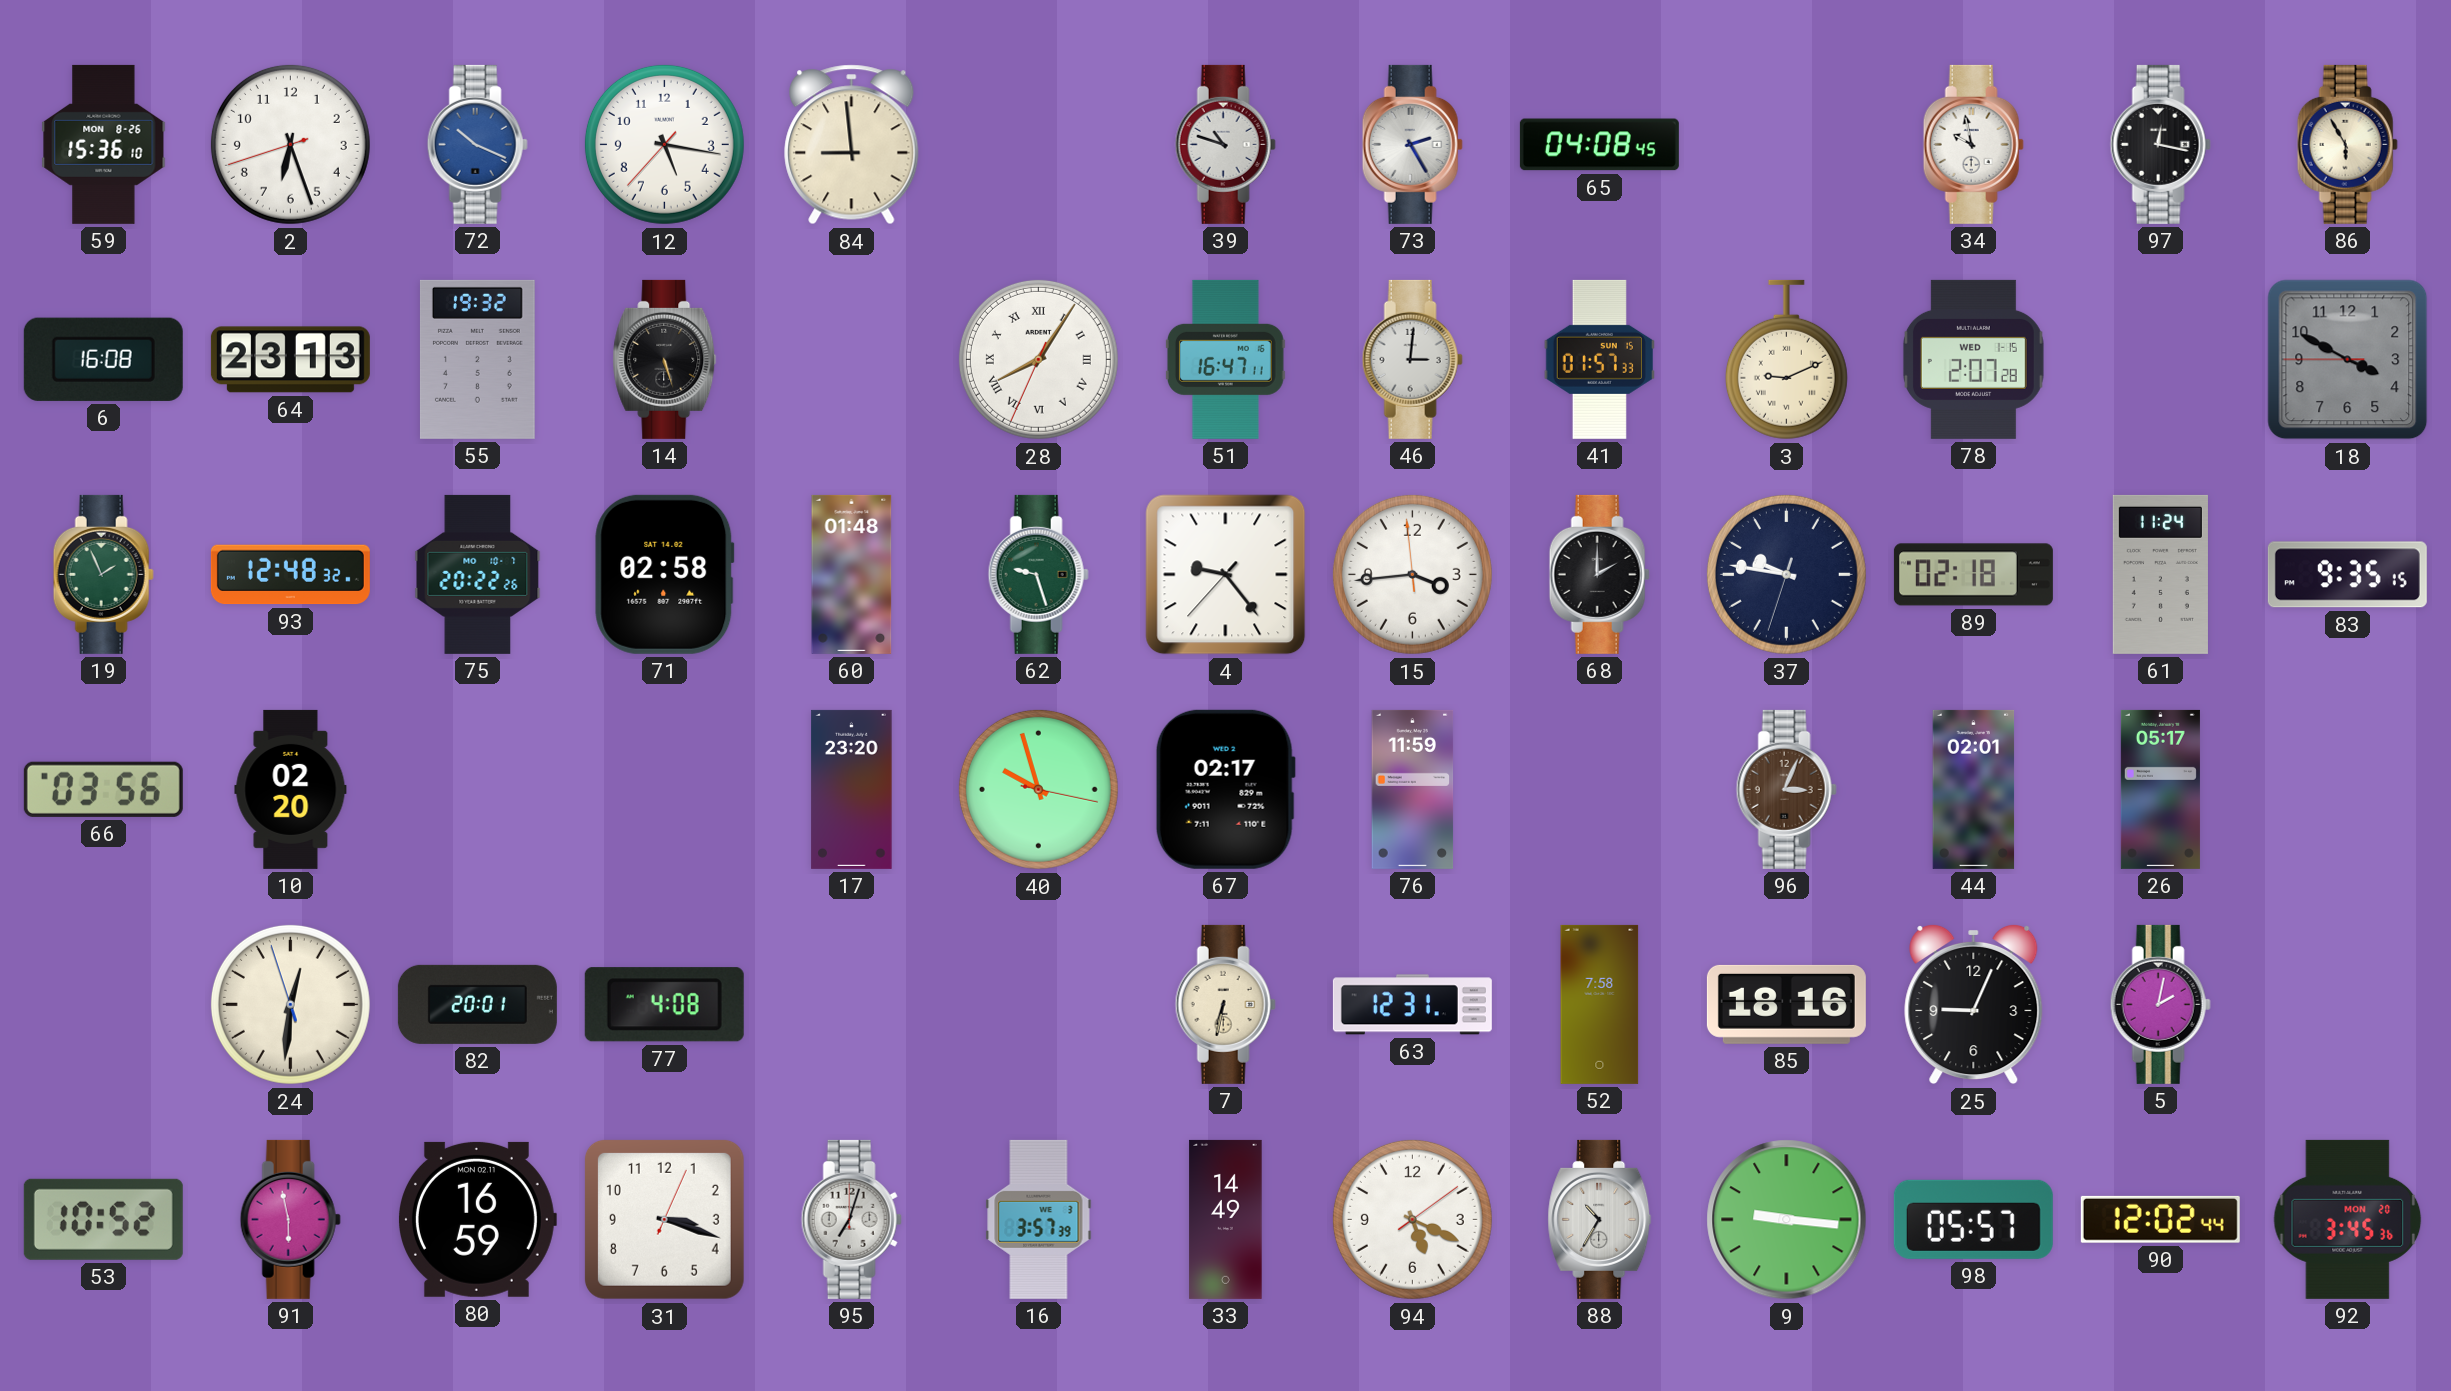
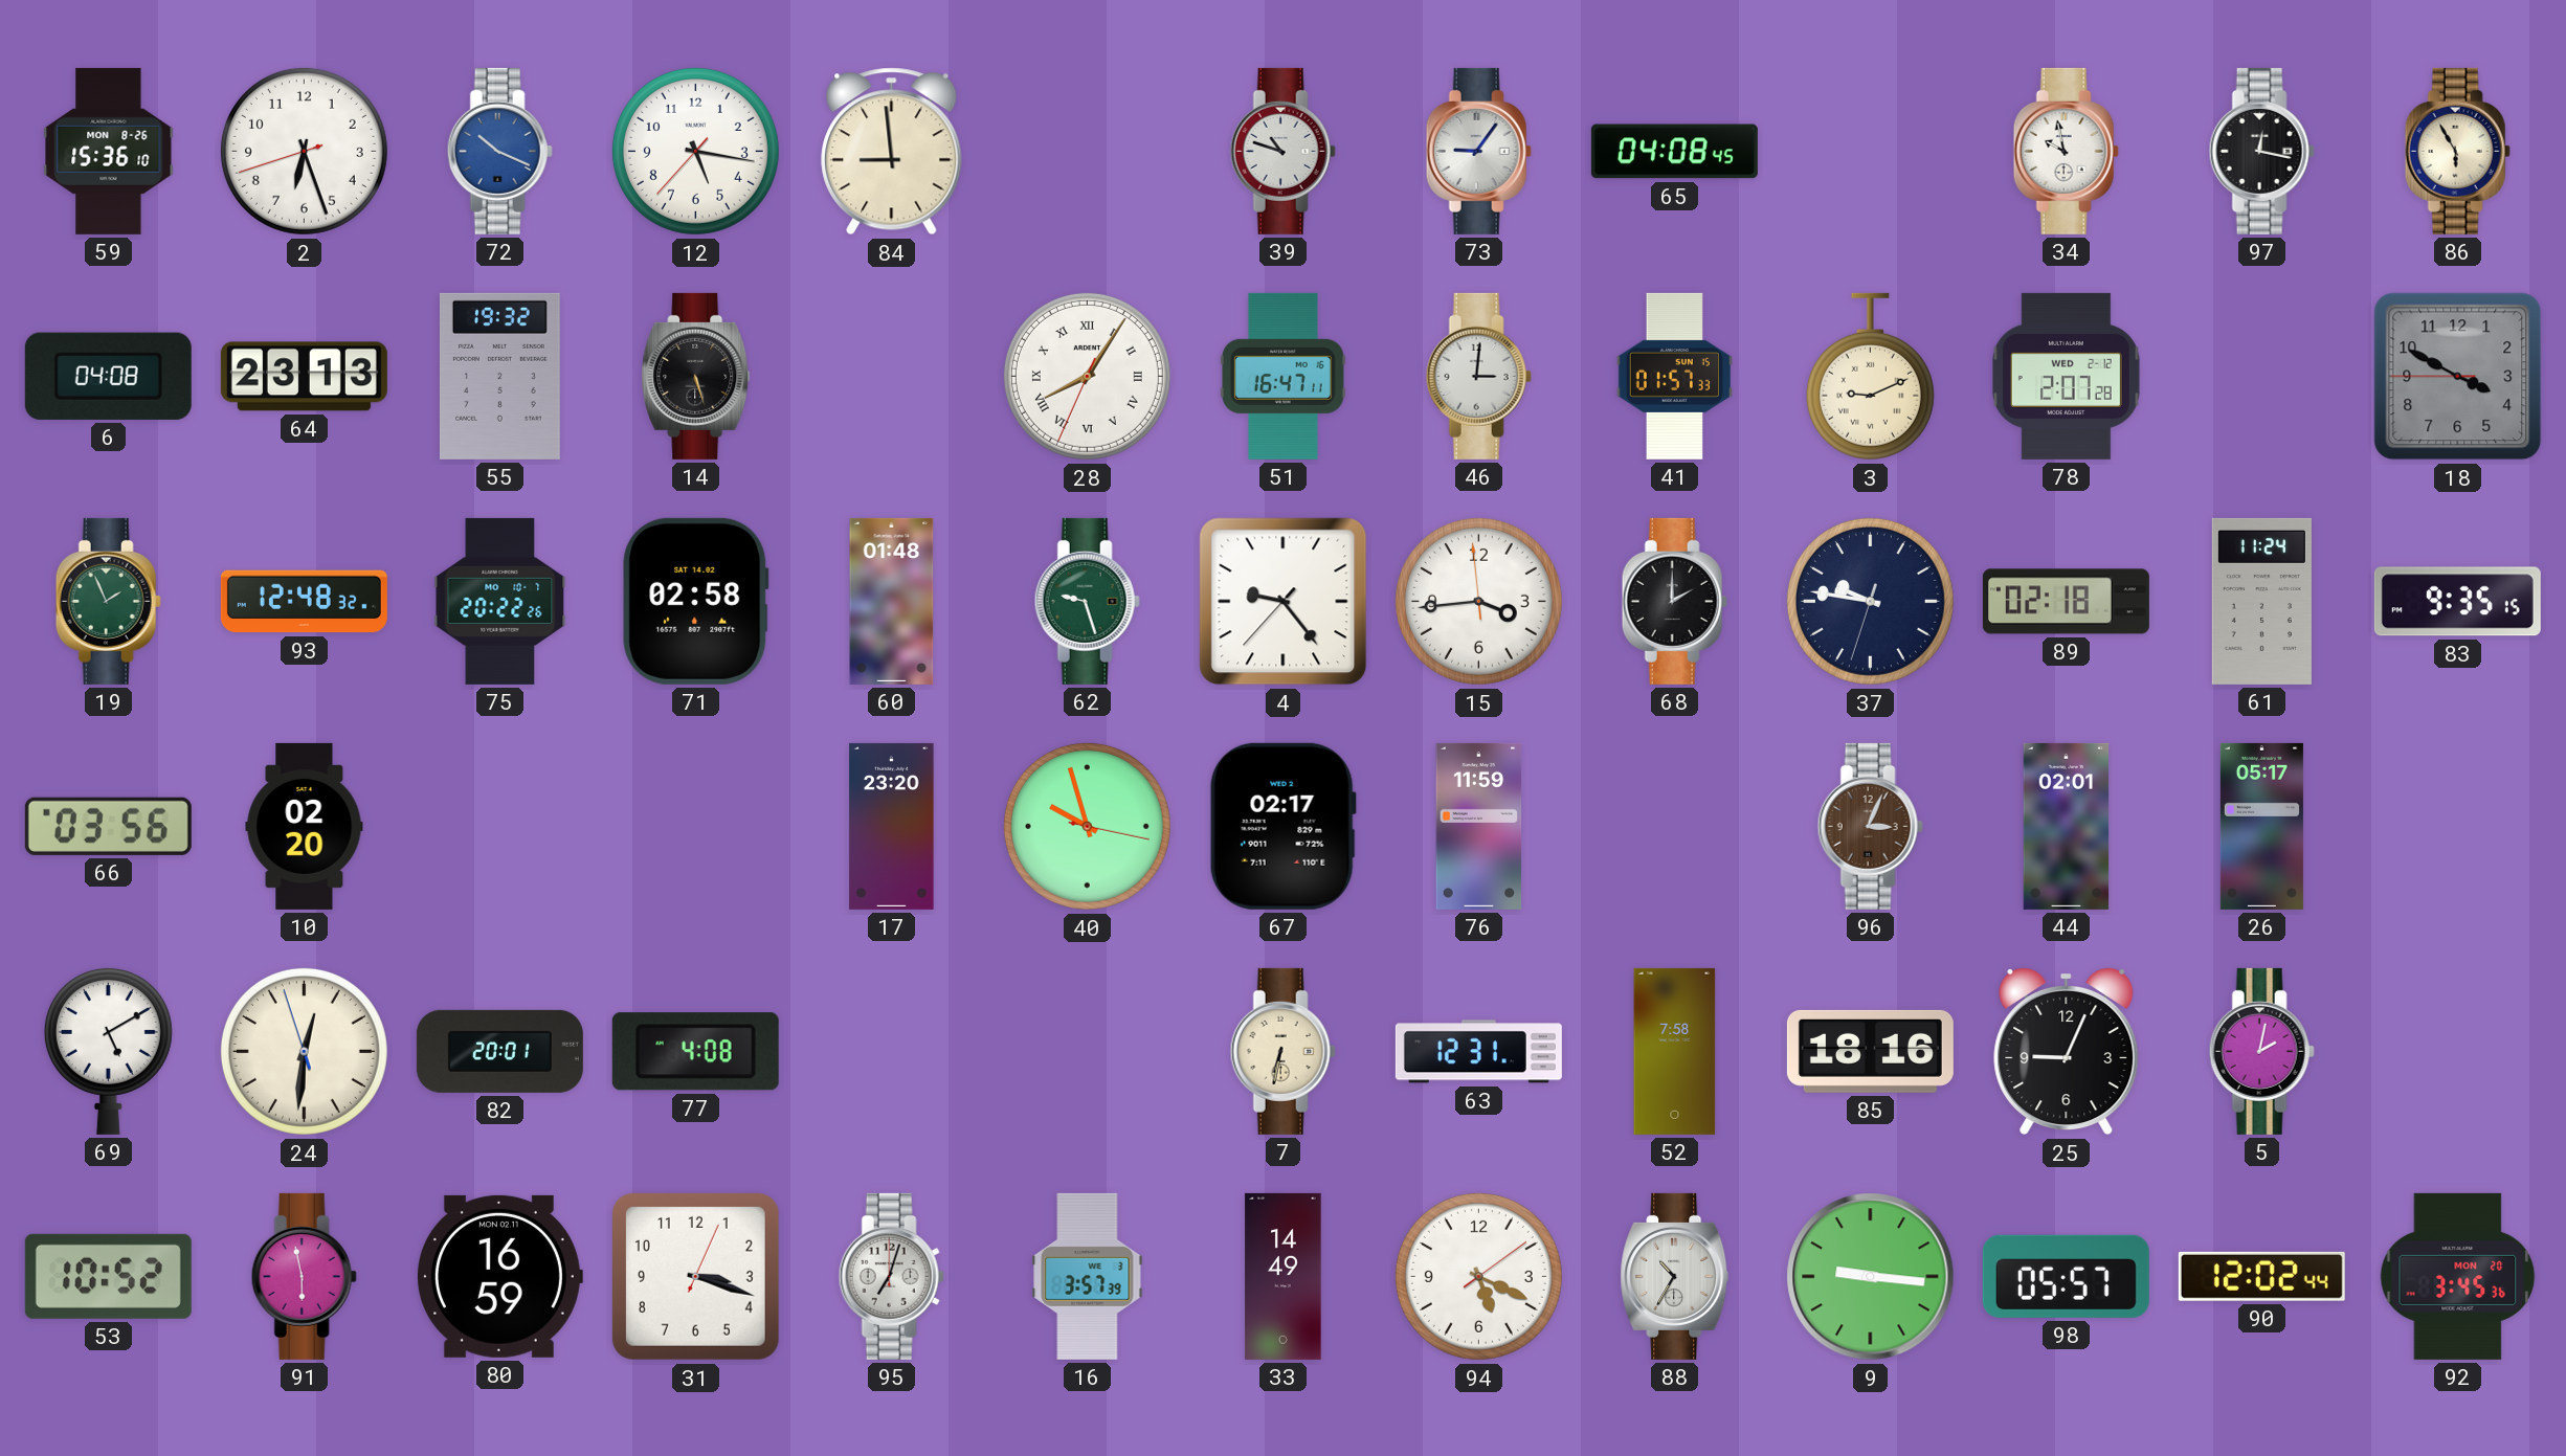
73: 2:25 -> 9:06
6: 16:08 -> 04:08
78 date: WED 1-15 -> WED 2-12
69: none -> 5:10
